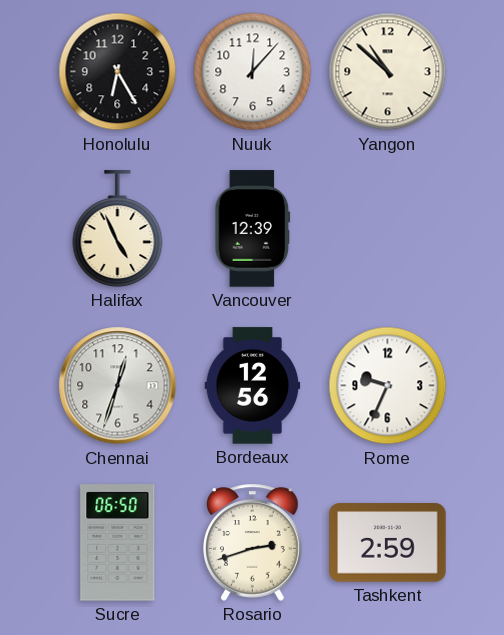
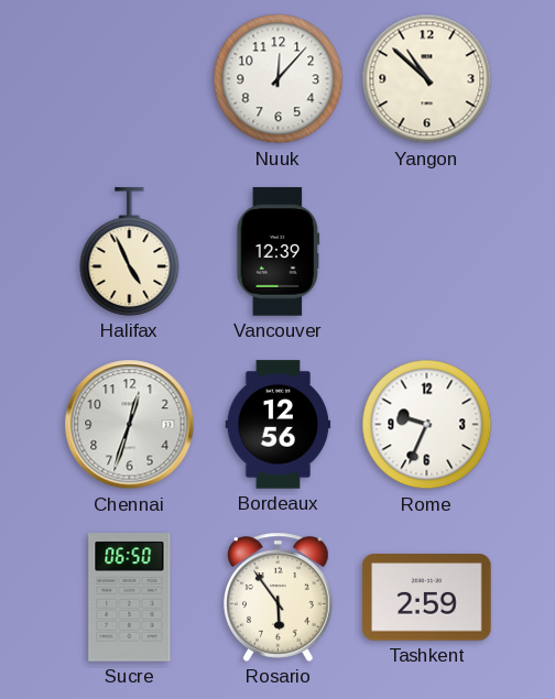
Honolulu: 6:25 -> none
Rosario: 2:42 -> 5:54
